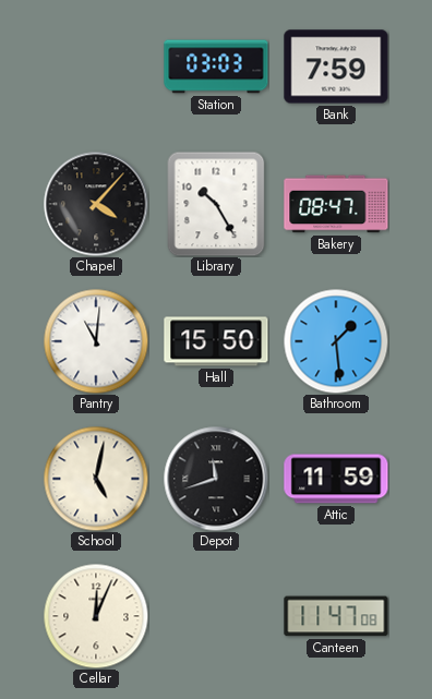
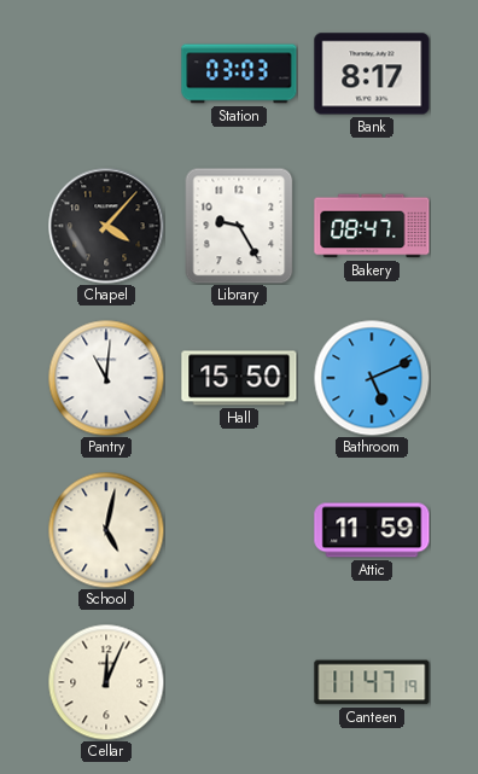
Bank: 7:59 -> 8:17
Library: 10:25 -> 9:25
Bathroom: 1:29 -> 5:11
Depot: 11:42 -> none
Canteen: 11:47:08 -> 11:47:19
